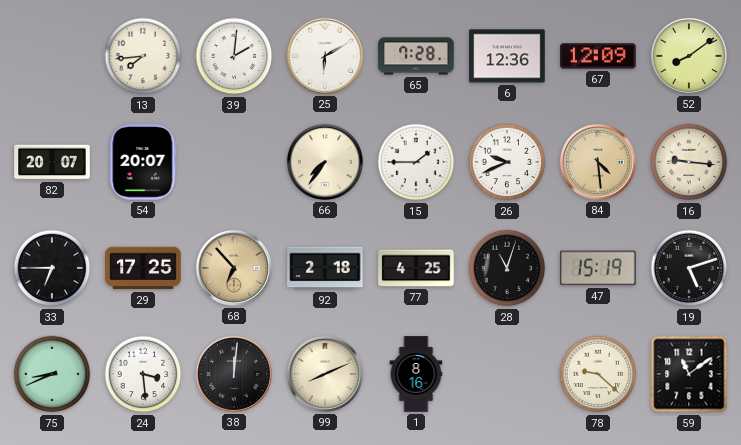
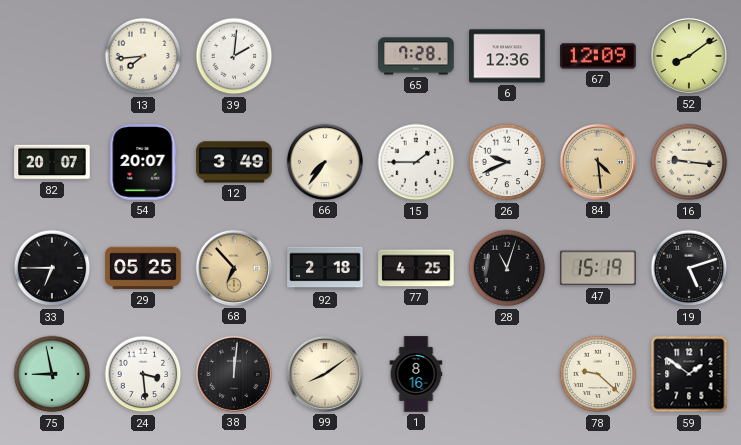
25: 6:10 -> none
12: none -> 3:49
29: 17:25 -> 05:25
75: 8:41 -> 8:58
99: 8:11 -> 8:09
59: 11:09 -> 1:51
